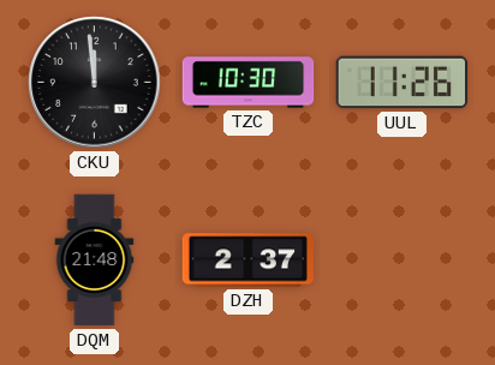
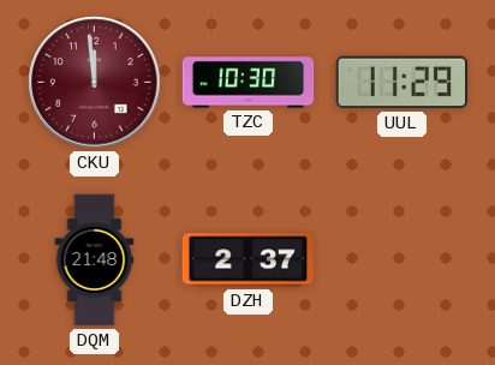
CKU dial: black -> burgundy
UUL: 11:26 -> 11:29
